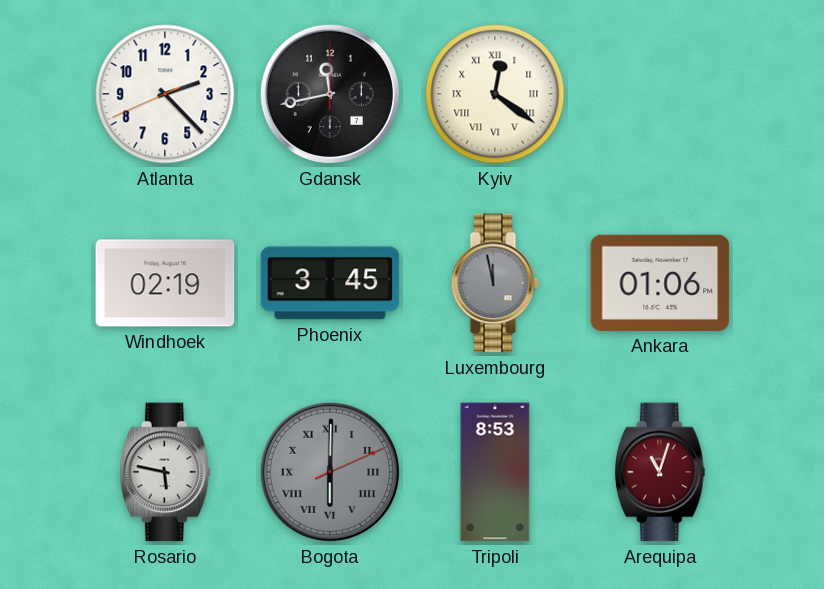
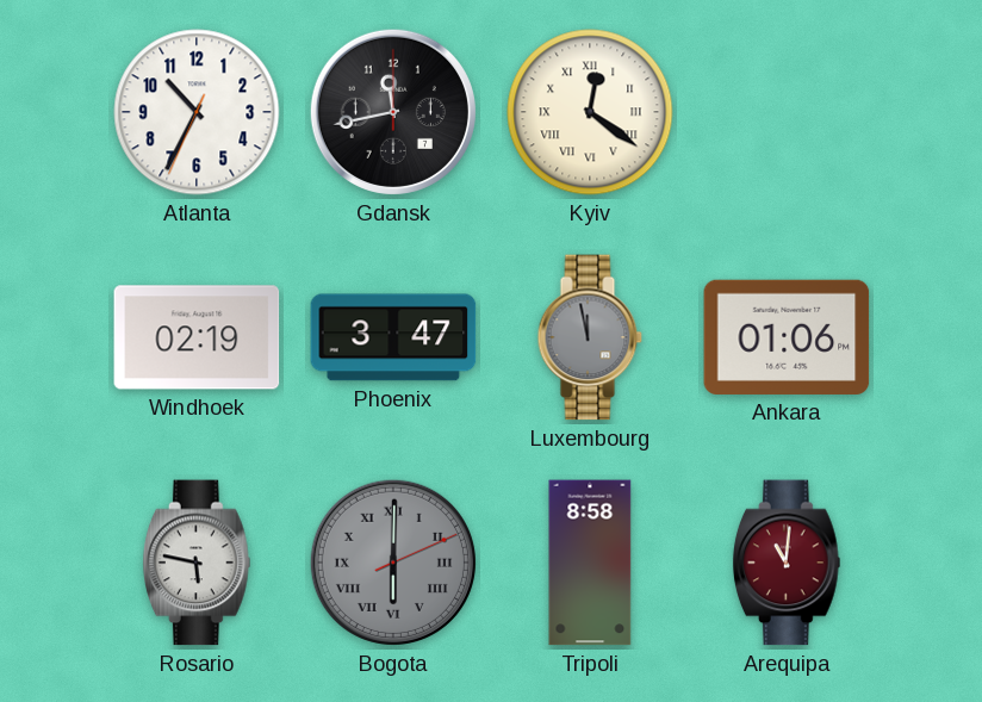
Atlanta: 2:22 -> 10:34
Phoenix: 3:45 -> 3:47
Tripoli: 8:53 -> 8:58
Arequipa: 11:03 -> 11:01
